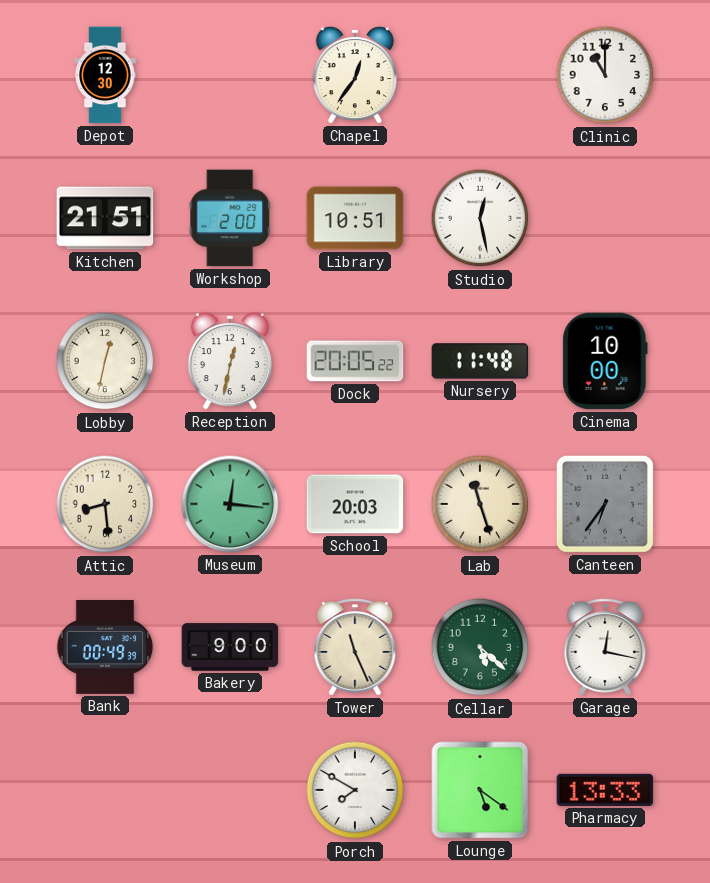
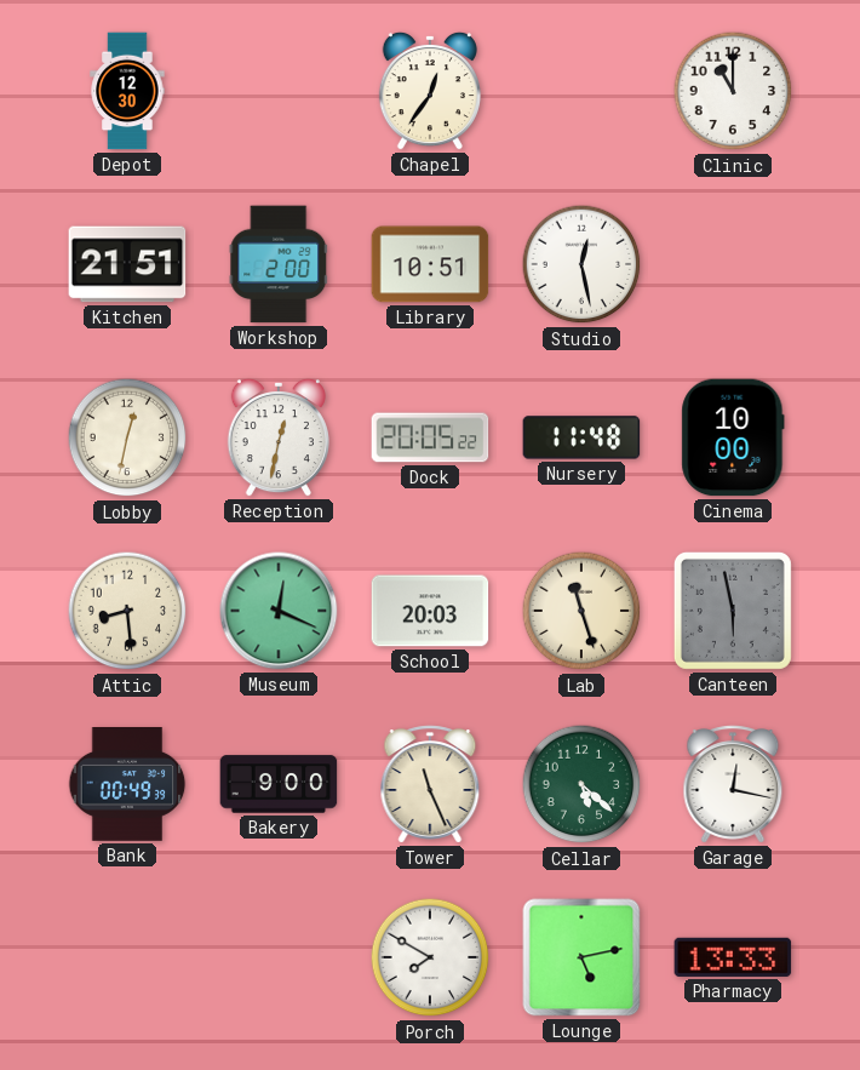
Museum: 12:16 -> 12:19
Canteen: 6:36 -> 5:58
Lounge: 5:21 -> 5:13
